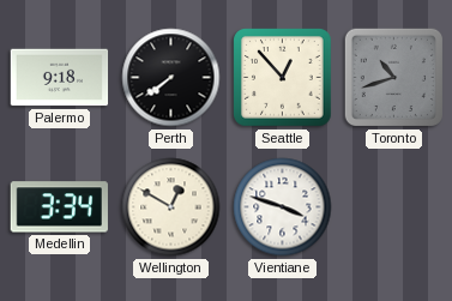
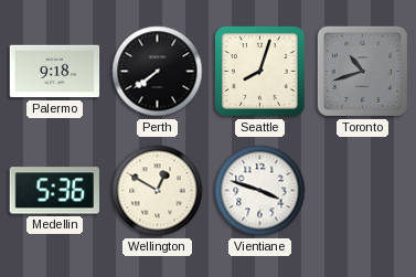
Seattle: 12:53 -> 8:03
Medellin: 3:34 -> 5:36
